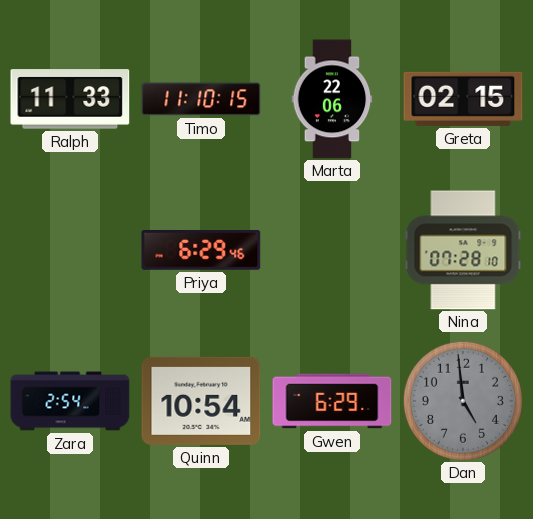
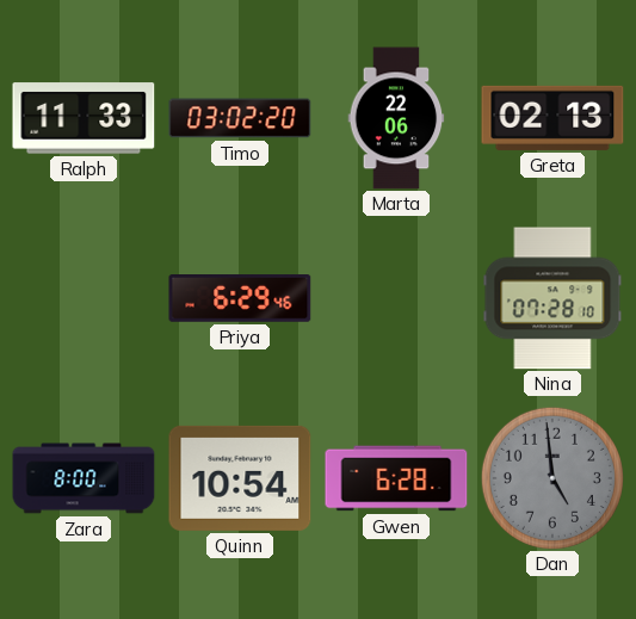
Timo: 11:10 -> 03:02
Greta: 02:15 -> 02:13
Zara: 2:54 -> 8:00
Gwen: 6:29 -> 6:28
